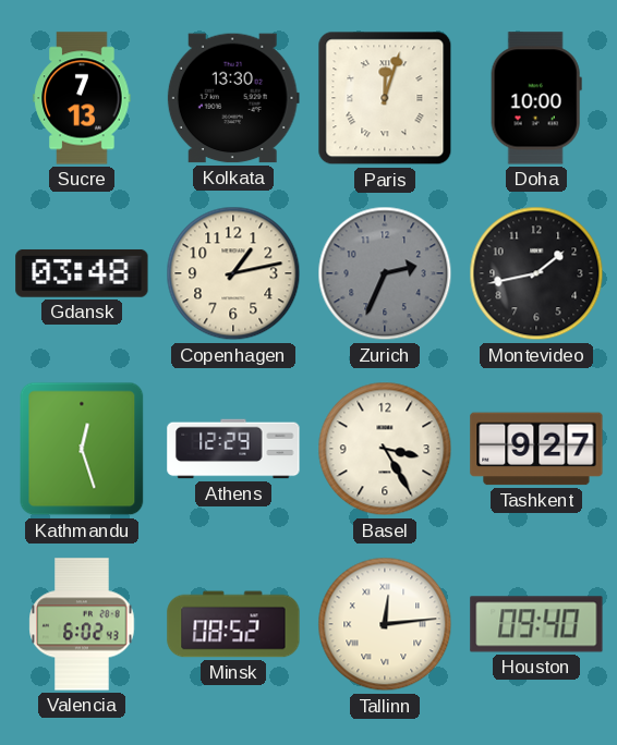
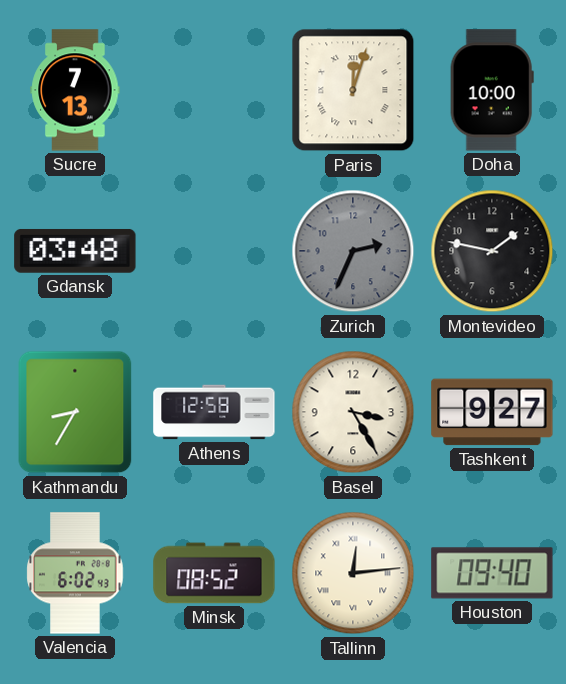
Kolkata: 13:30 -> none
Copenhagen: 1:13 -> none
Montevideo: 1:43 -> 1:47
Kathmandu: 12:27 -> 8:35
Athens: 12:29 -> 12:58
